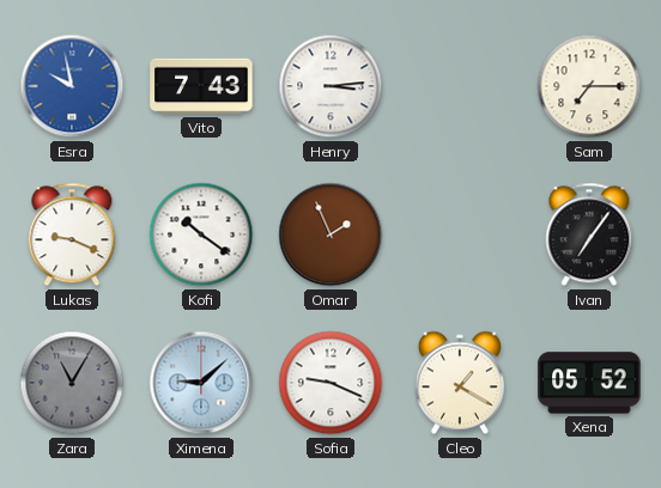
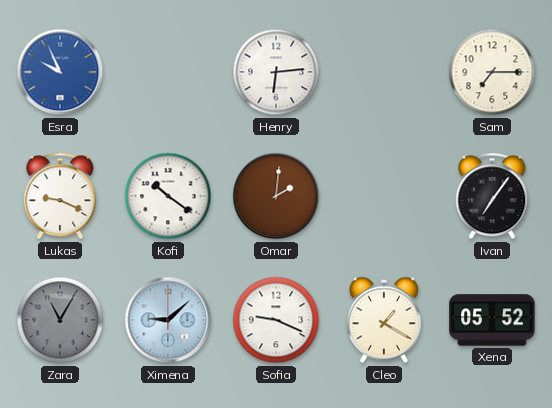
Esra: 9:58 -> 9:56
Vito: 7:43 -> none
Henry: 3:14 -> 6:14
Omar: 1:56 -> 2:01
